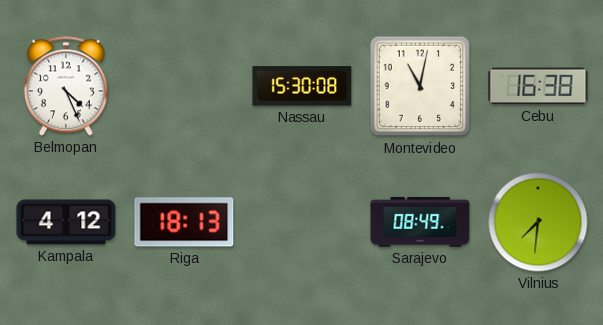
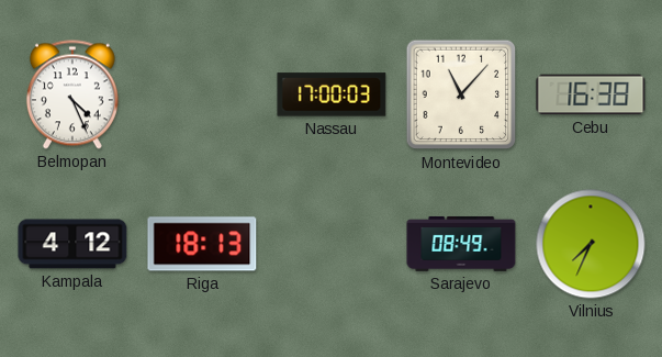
Nassau: 15:30 -> 17:00
Montevideo: 11:02 -> 11:07
Vilnius: 7:31 -> 7:34
